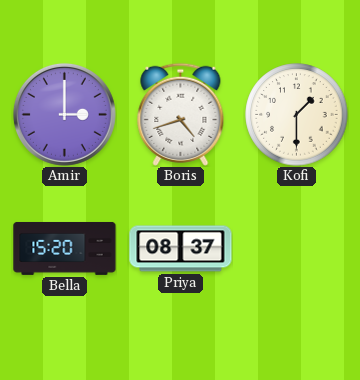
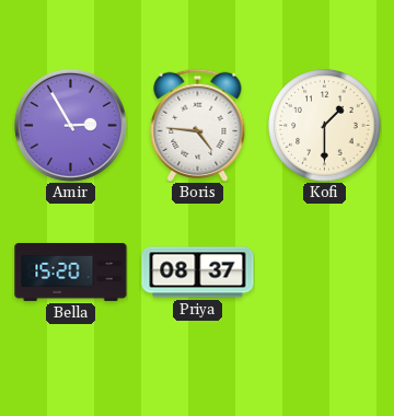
Amir: 3:00 -> 2:55
Boris: 4:42 -> 4:46
